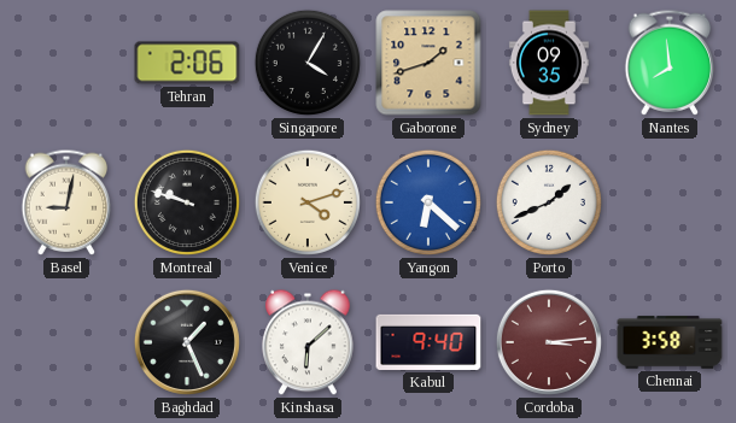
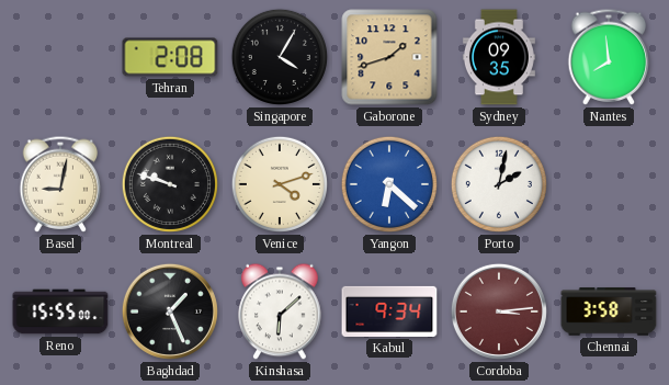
Tehran: 2:06 -> 2:08
Porto: 1:41 -> 2:02
Reno: none -> 15:55
Kabul: 9:40 -> 9:34
